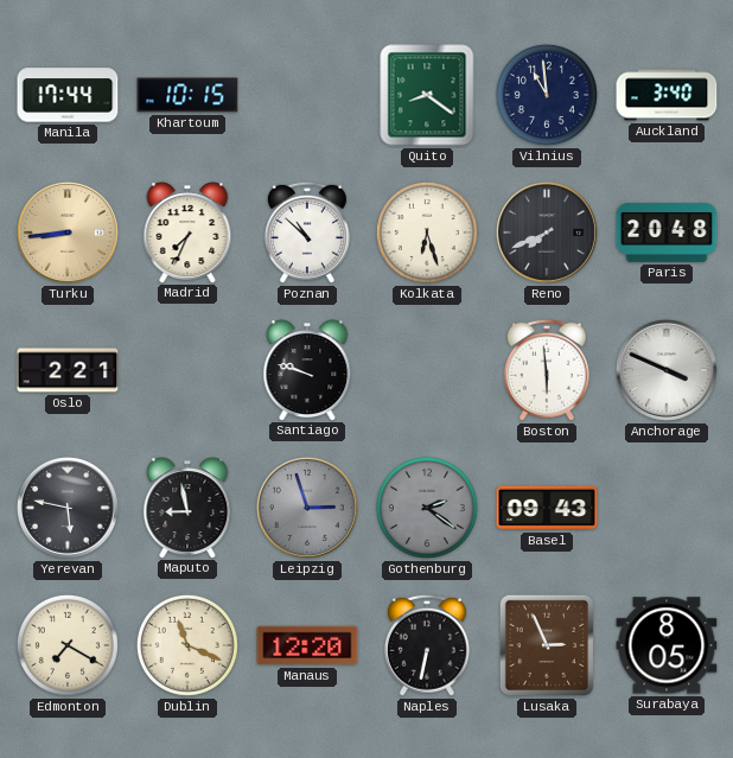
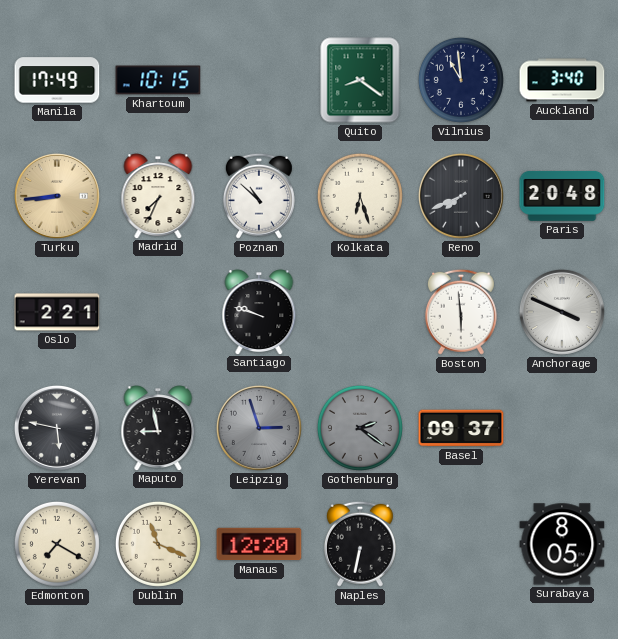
Manila: 17:44 -> 17:49
Basel: 09:43 -> 09:37
Lusaka: 2:56 -> none
